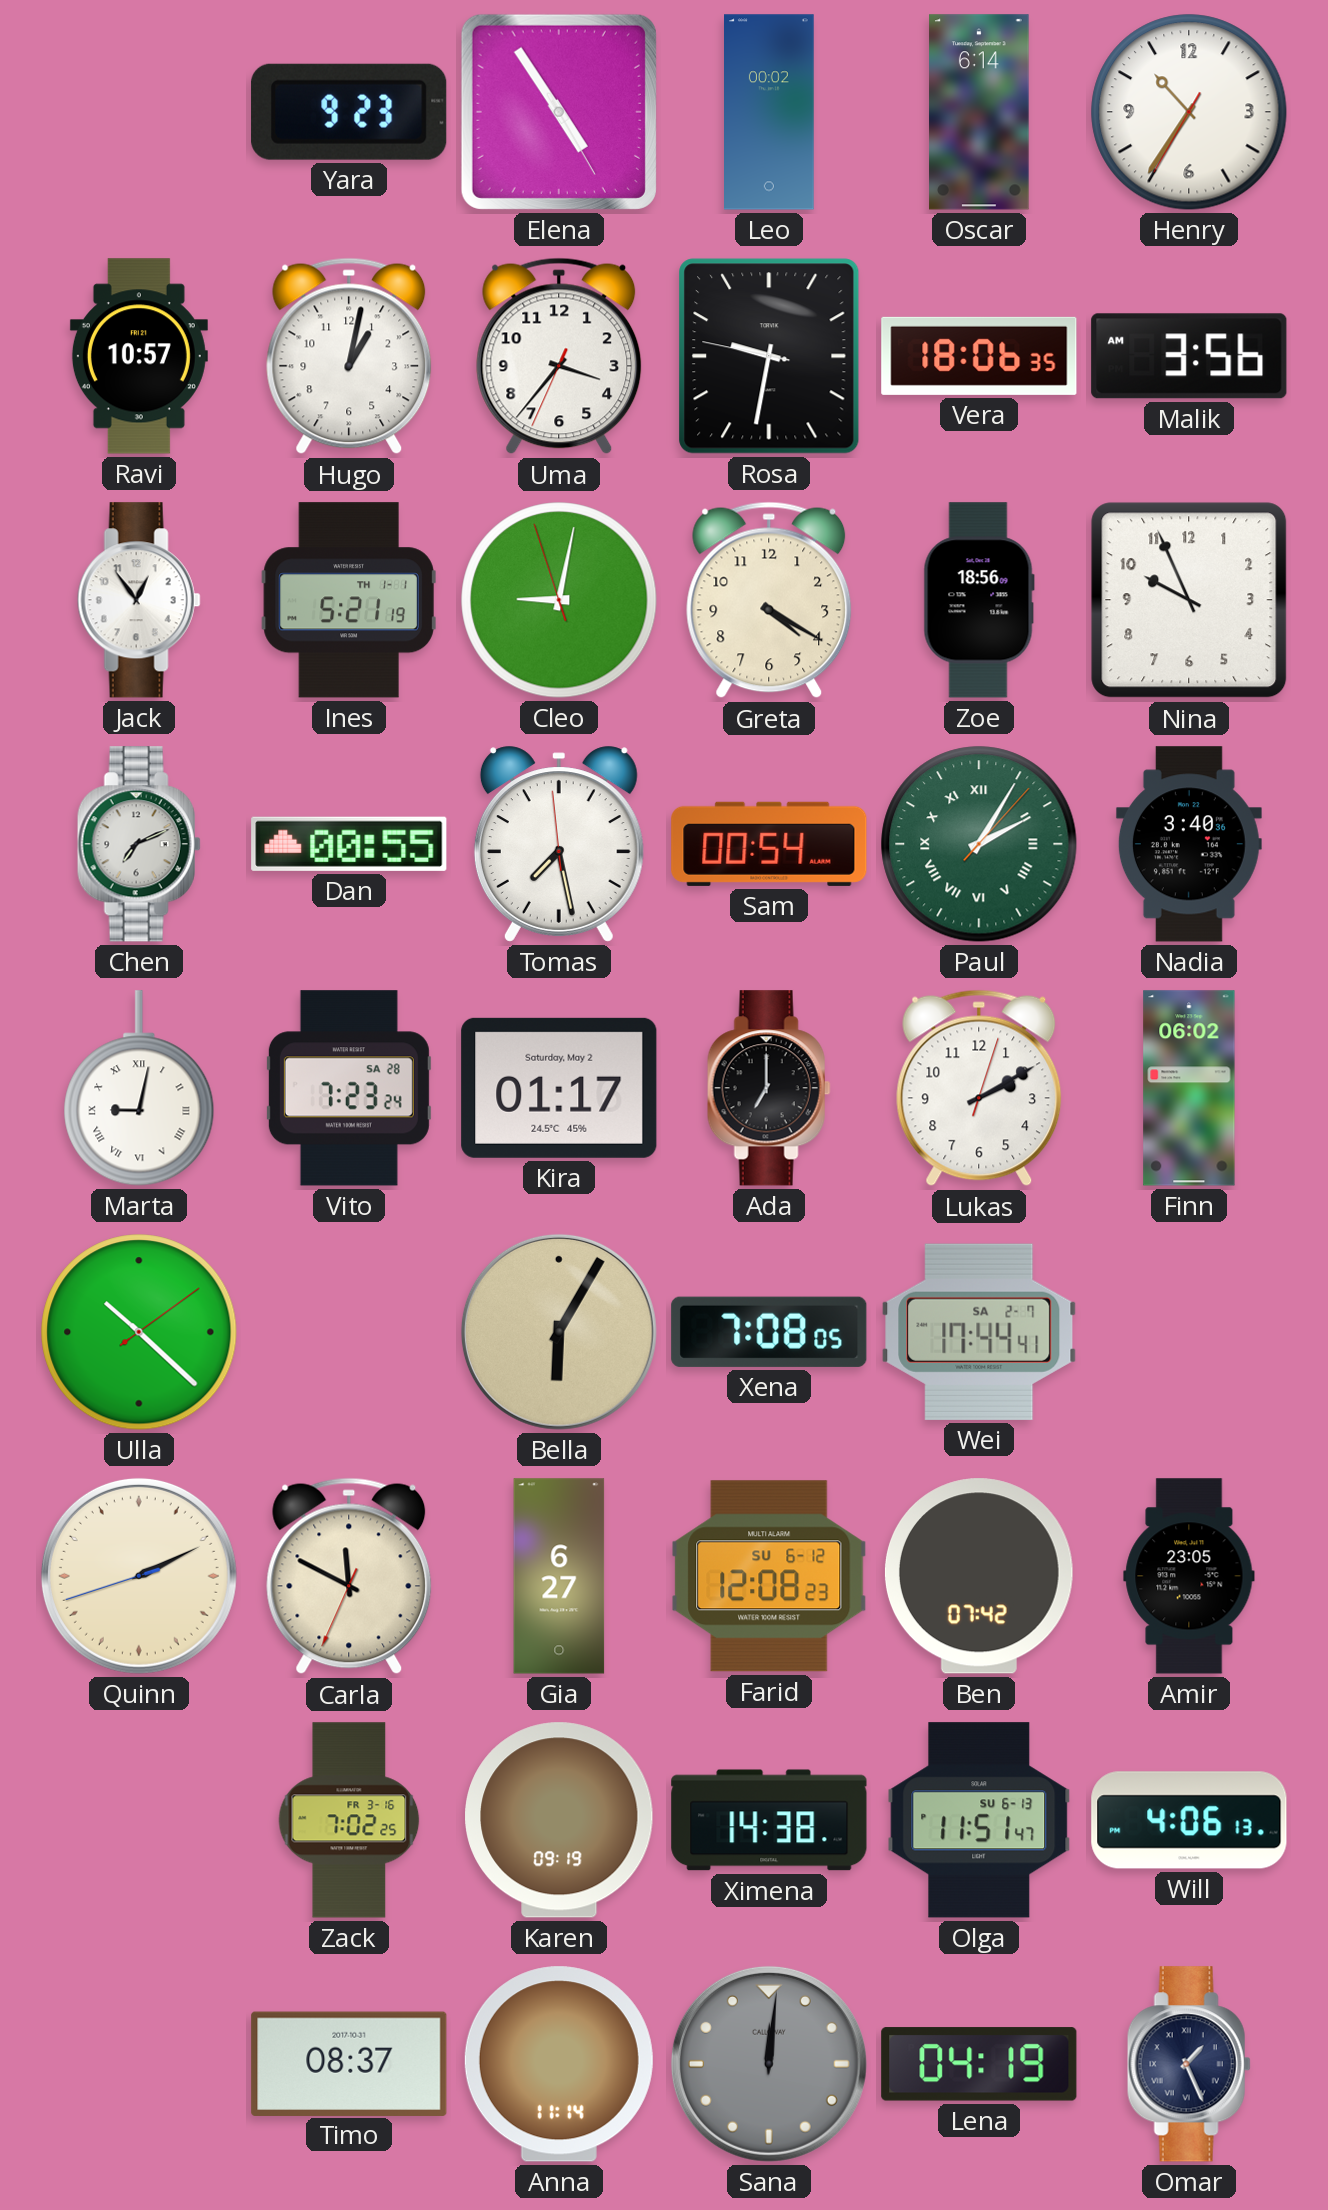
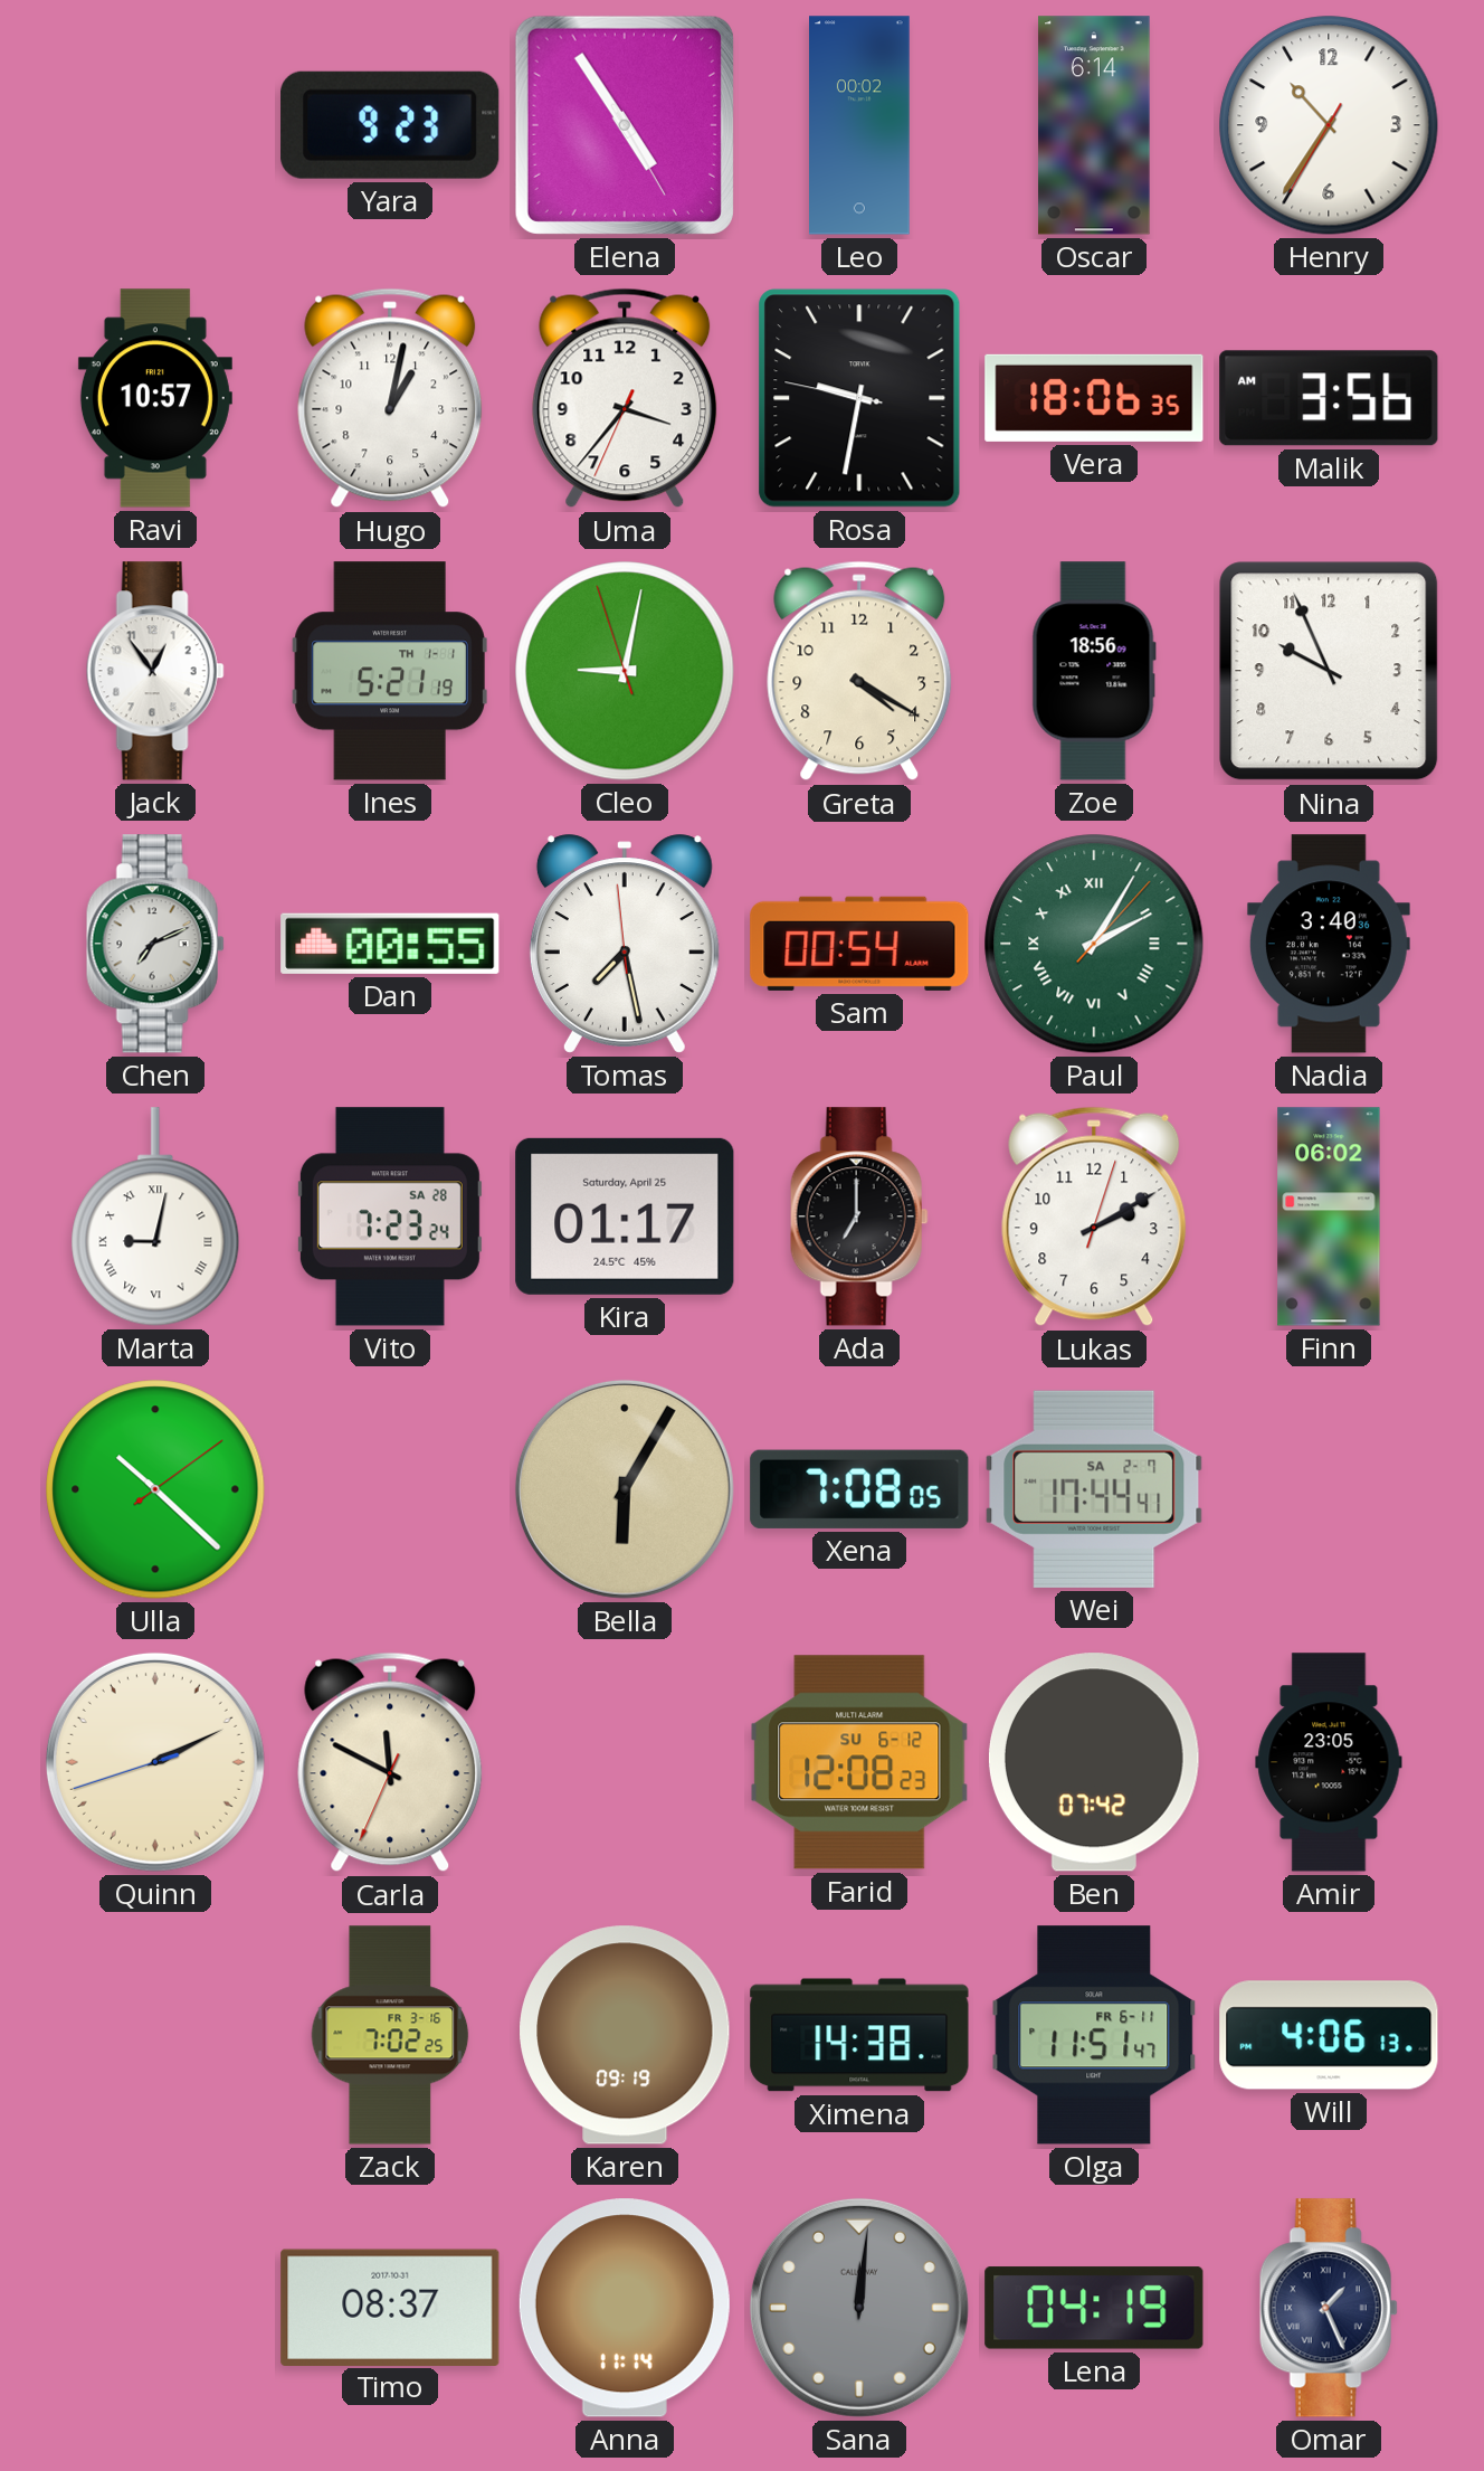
Kira date: Saturday, May 2 -> Saturday, April 25
Gia: 6:27 -> none
Olga date: SU 6-13 -> FR 6-11
